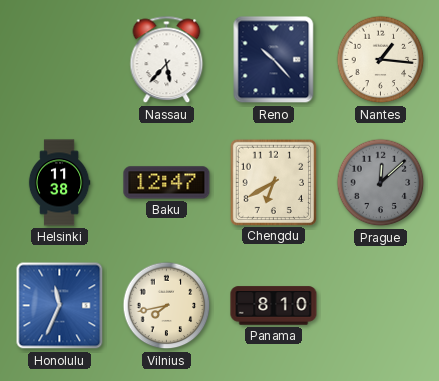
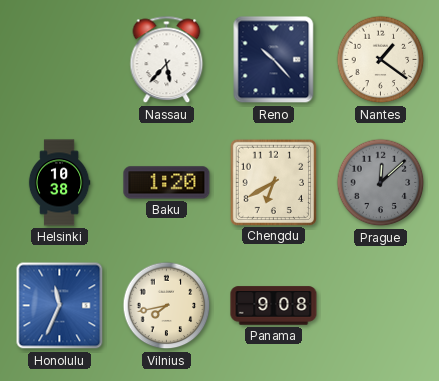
Nantes: 1:16 -> 1:21
Helsinki: 11:38 -> 10:38
Baku: 12:47 -> 1:20
Panama: 8:10 -> 9:08
